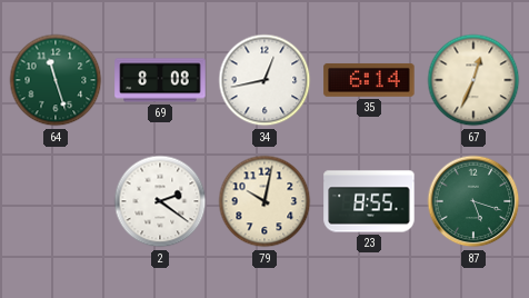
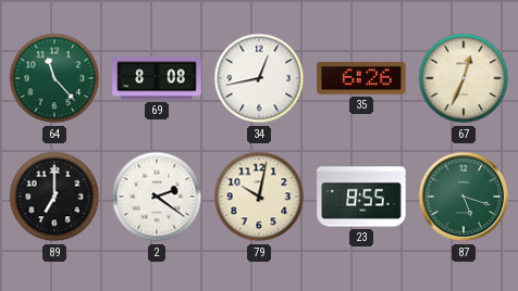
64: 11:27 -> 11:23
35: 6:14 -> 6:26
89: none -> 7:00
